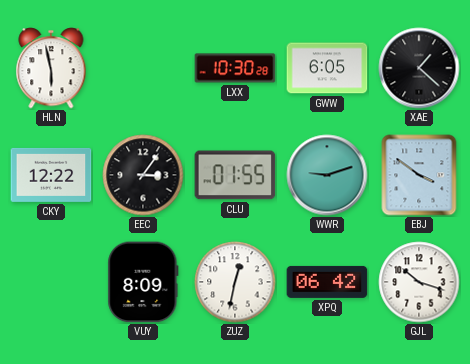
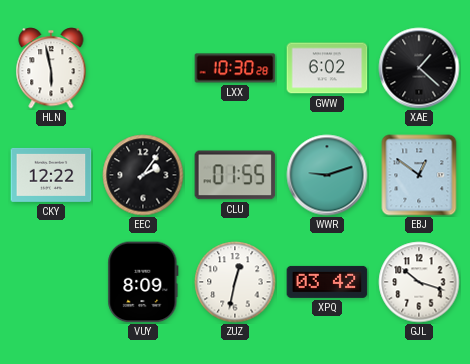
GWW: 6:05 -> 6:02
EEC: 3:06 -> 2:06
EBJ: 3:51 -> 12:51
XPQ: 06:42 -> 03:42
